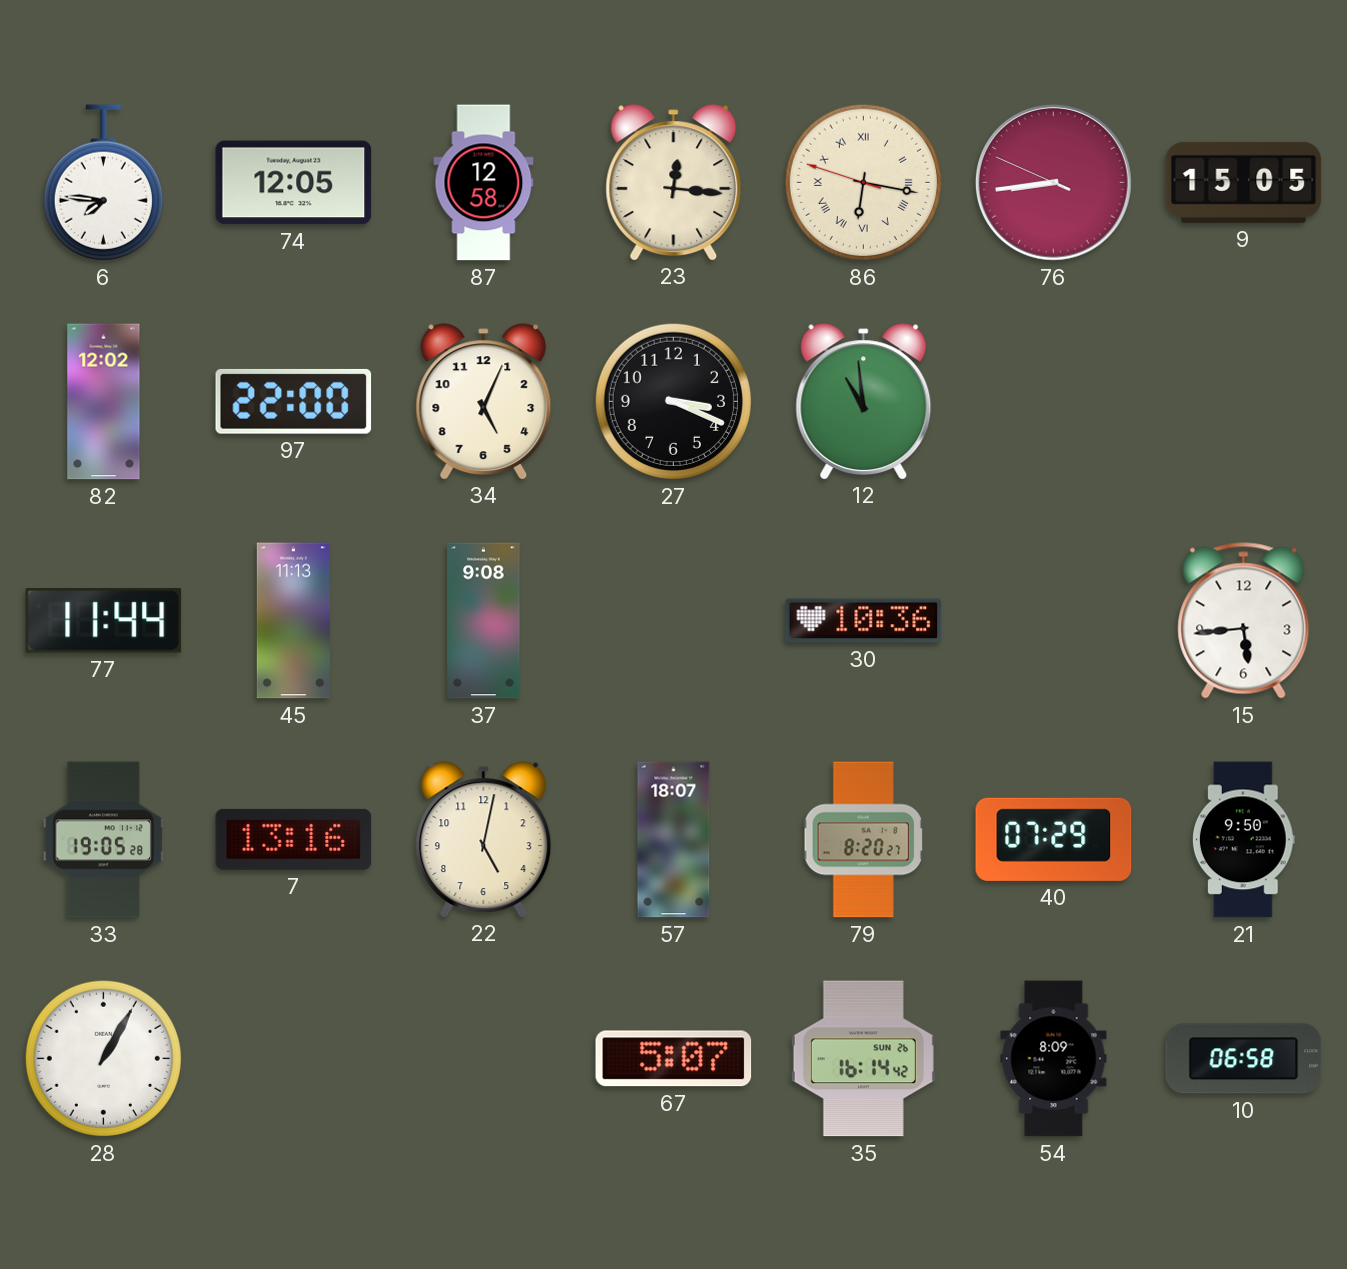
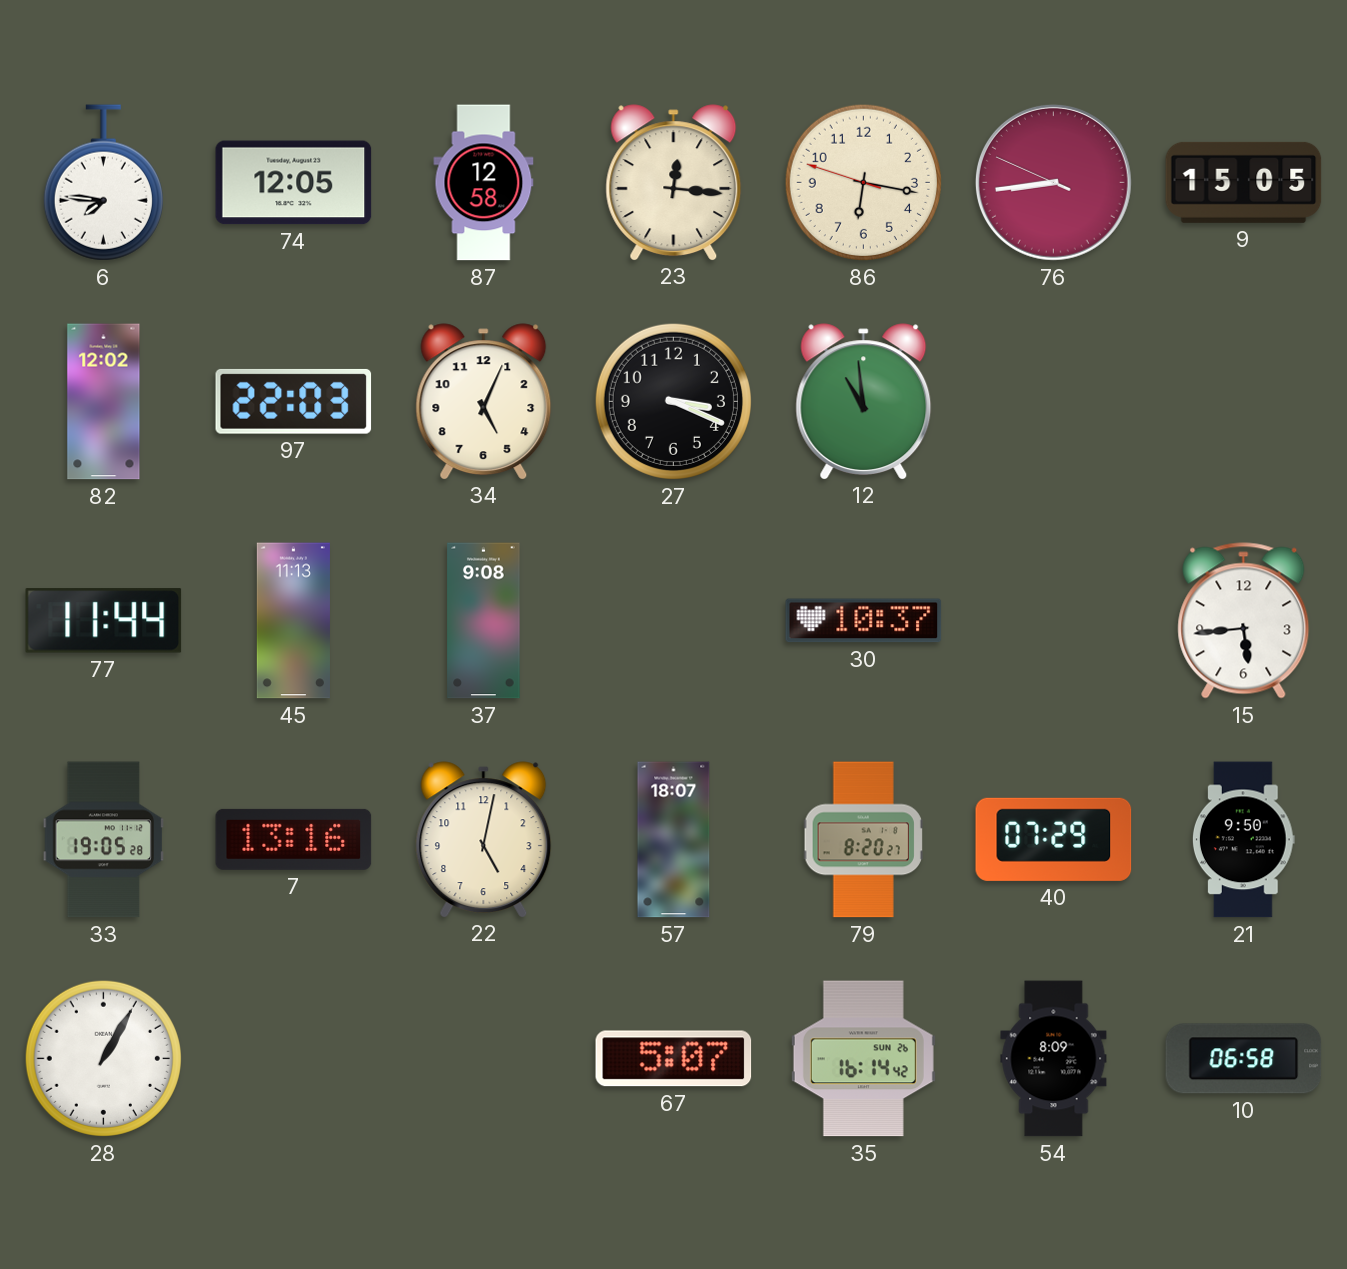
86 numerals: Roman -> Arabic
97: 22:00 -> 22:03
30: 10:36 -> 10:37
